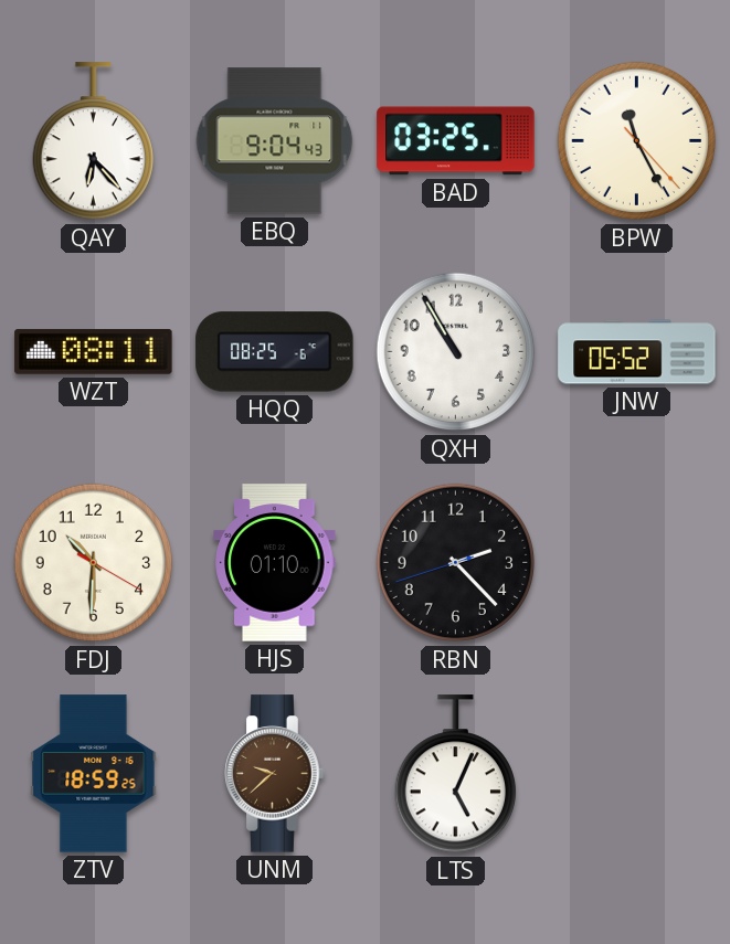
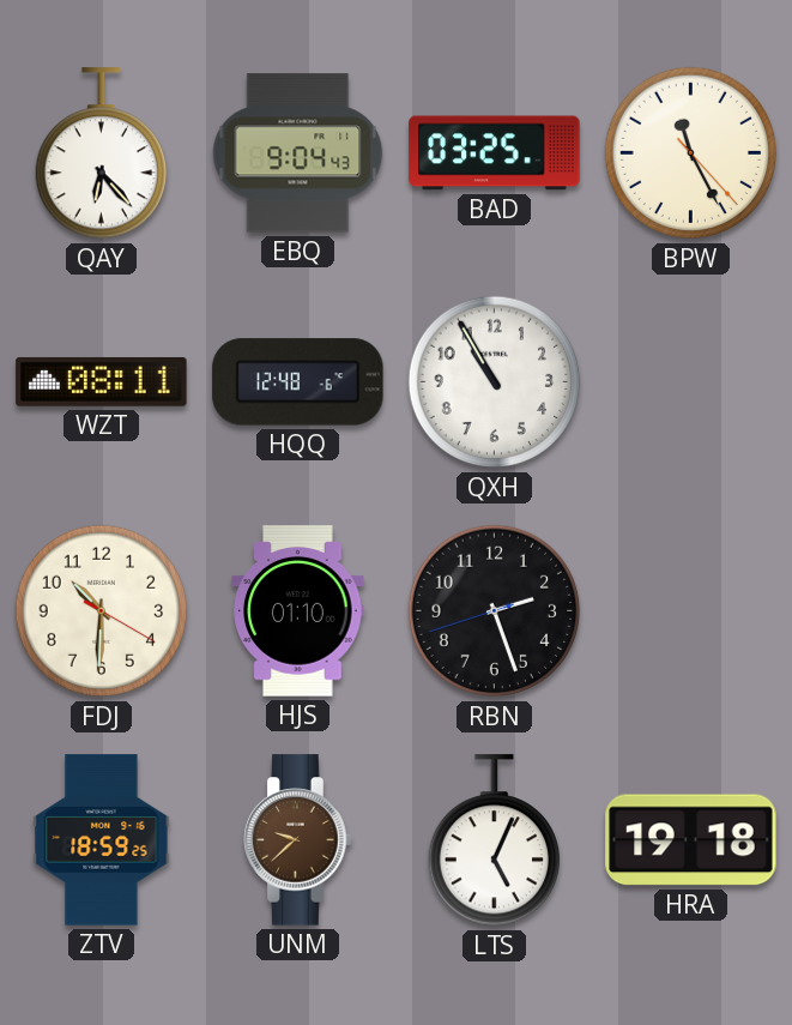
HQQ: 08:25 -> 12:48
JNW: 05:52 -> none
RBN: 2:22 -> 2:26
HRA: none -> 19:18
